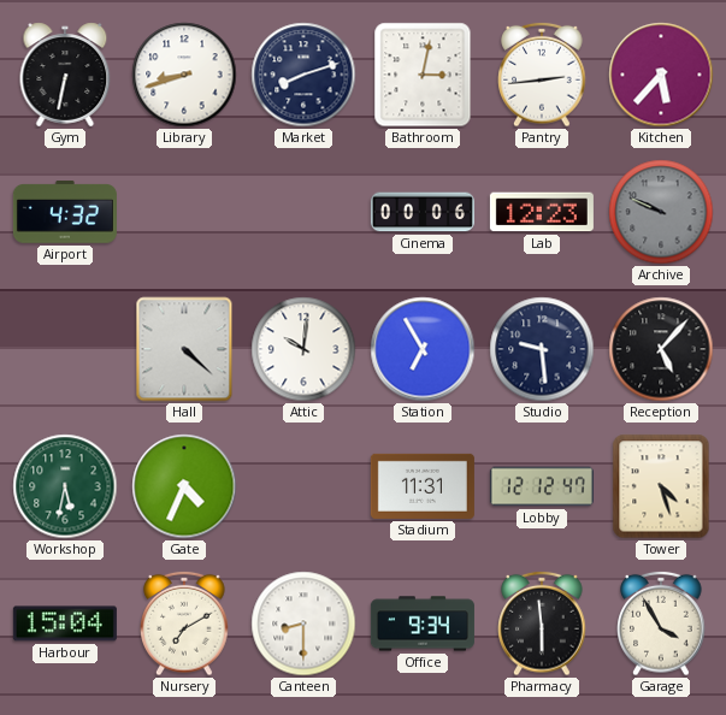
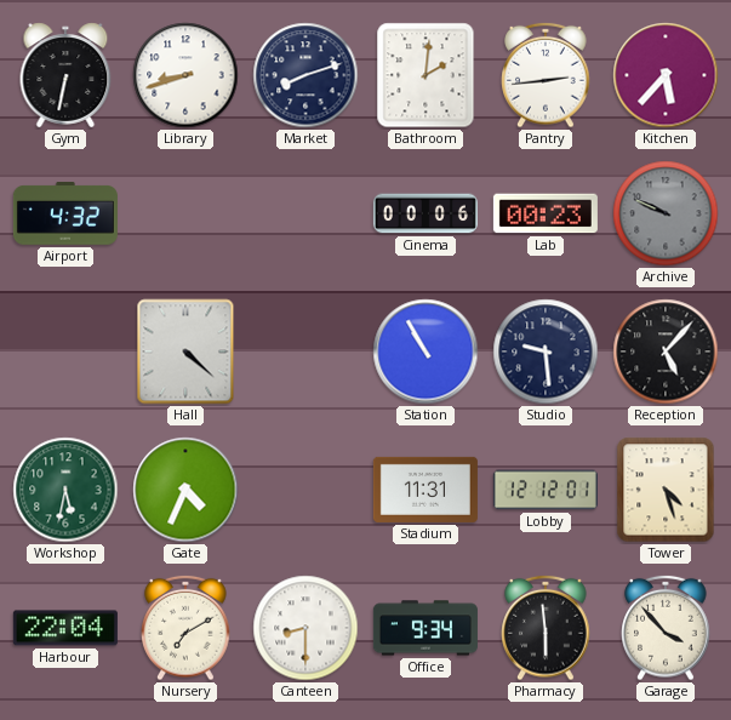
Bathroom: 3:02 -> 2:01
Lab: 12:23 -> 00:23
Attic: 10:01 -> none
Station: 6:55 -> 10:55
Lobby: 12:12:47 -> 12:12:01
Harbour: 15:04 -> 22:04
Garage: 3:55 -> 3:53
